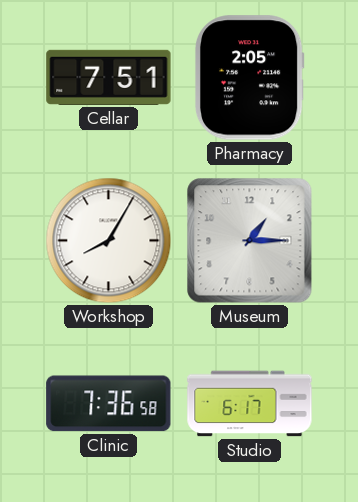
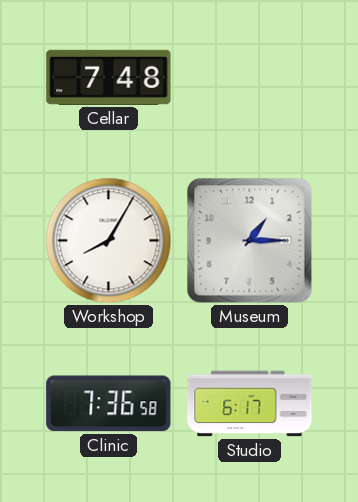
Cellar: 7:51 -> 7:48
Pharmacy: 2:05 -> none
